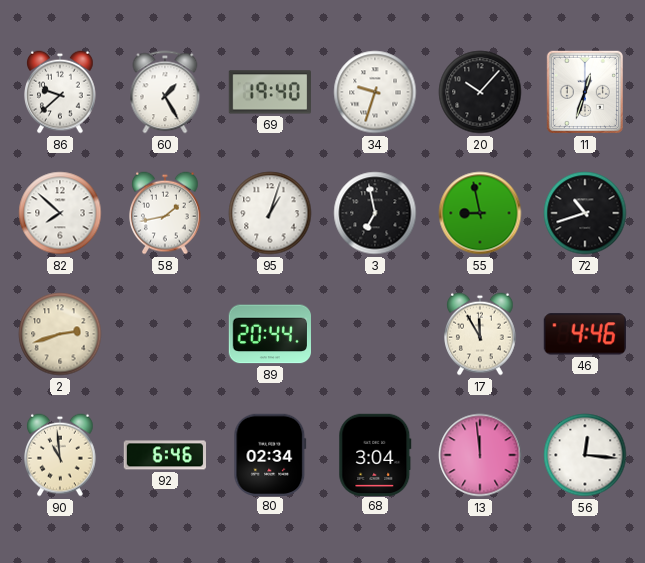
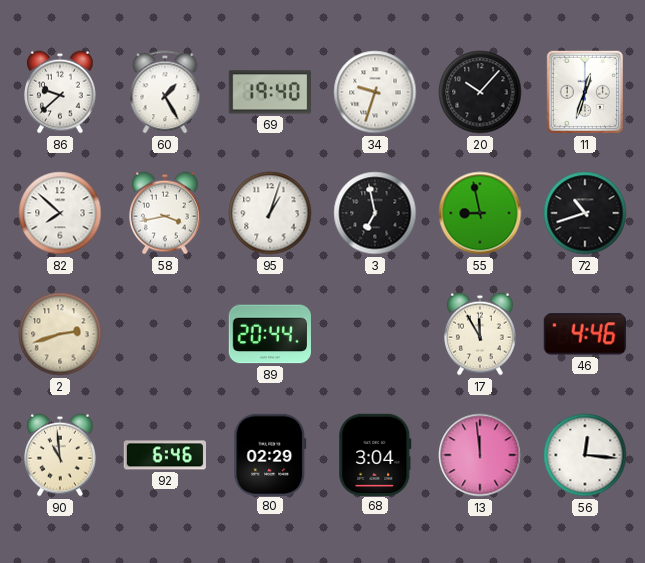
58: 1:43 -> 3:43
80: 02:34 -> 02:29
